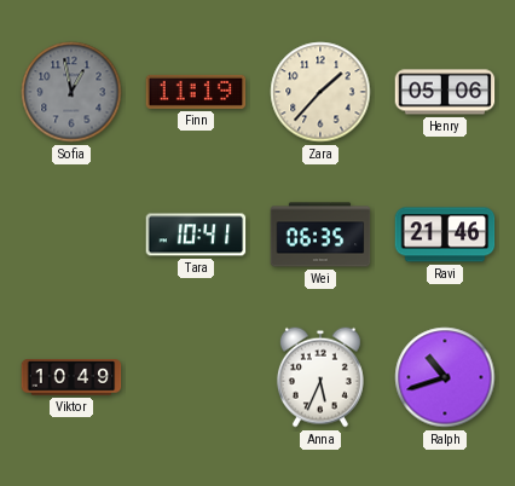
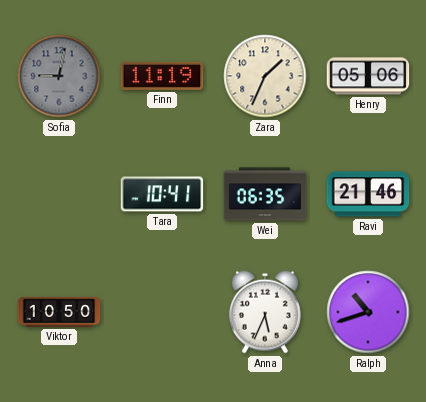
Sofia: 12:58 -> 9:02
Zara: 1:37 -> 1:34
Viktor: 10:49 -> 10:50
